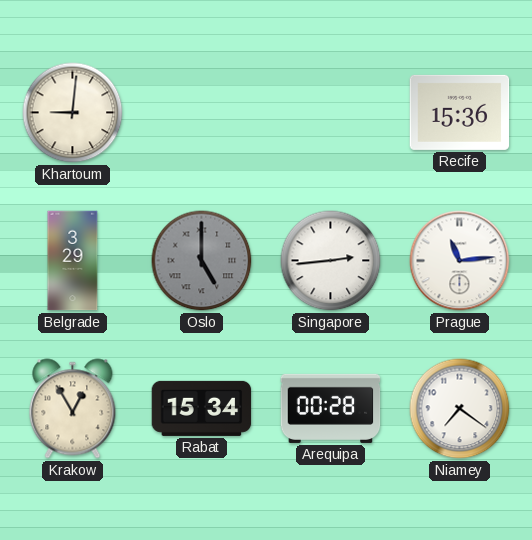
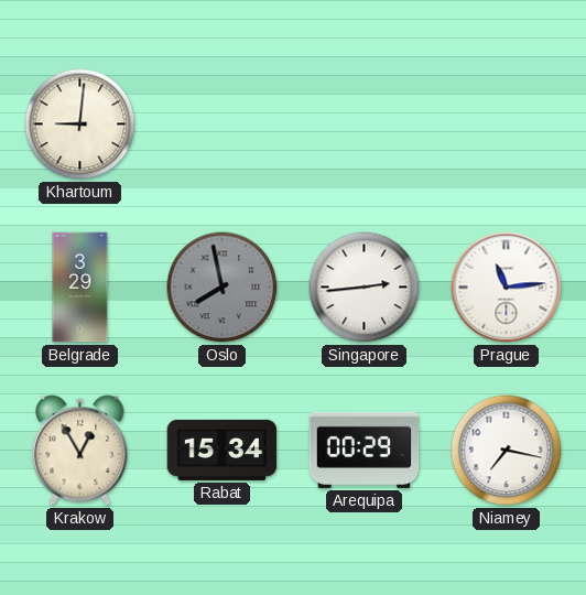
Recife: 15:36 -> none
Oslo: 5:00 -> 7:58
Arequipa: 00:28 -> 00:29
Niamey: 7:21 -> 7:17
